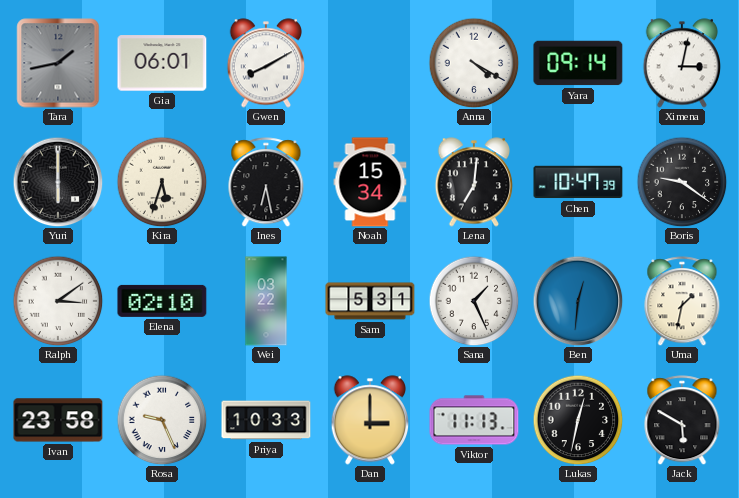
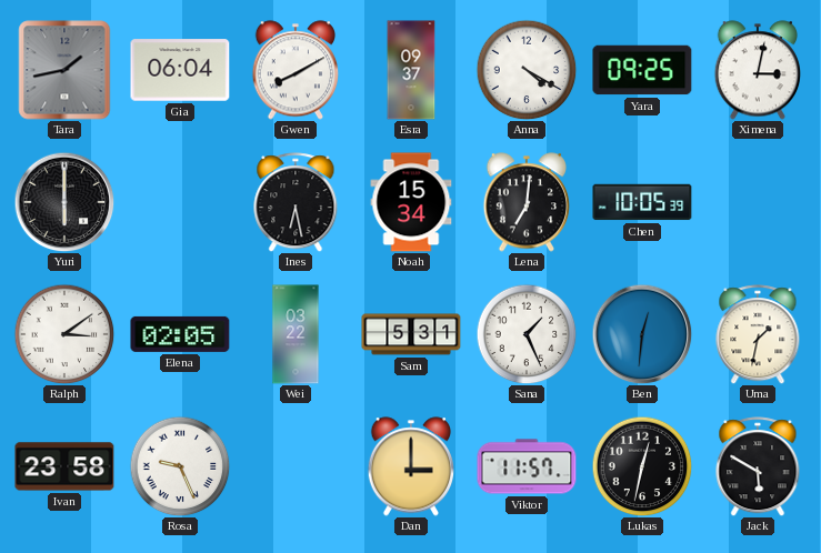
Gia: 06:01 -> 06:04
Esra: none -> 09:37
Yara: 09:14 -> 09:25
Kira: 5:33 -> none
Chen: 10:47 -> 10:05
Boris: 9:21 -> none
Elena: 02:10 -> 02:05
Priya: 10:33 -> none
Viktor: 11:13 -> 11:57
